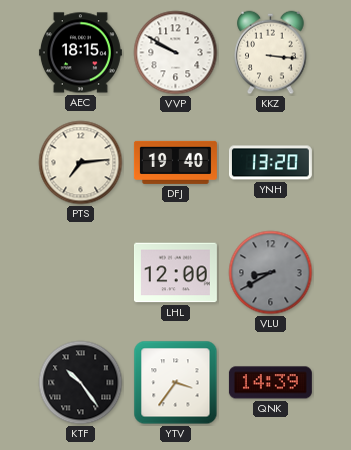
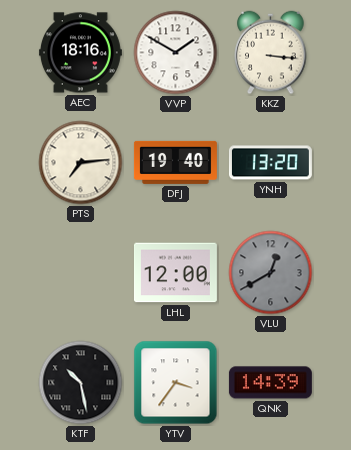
AEC: 18:15 -> 18:16
VVP: 9:50 -> 1:50
VLU: 8:40 -> 12:40
KTF: 10:24 -> 10:28
